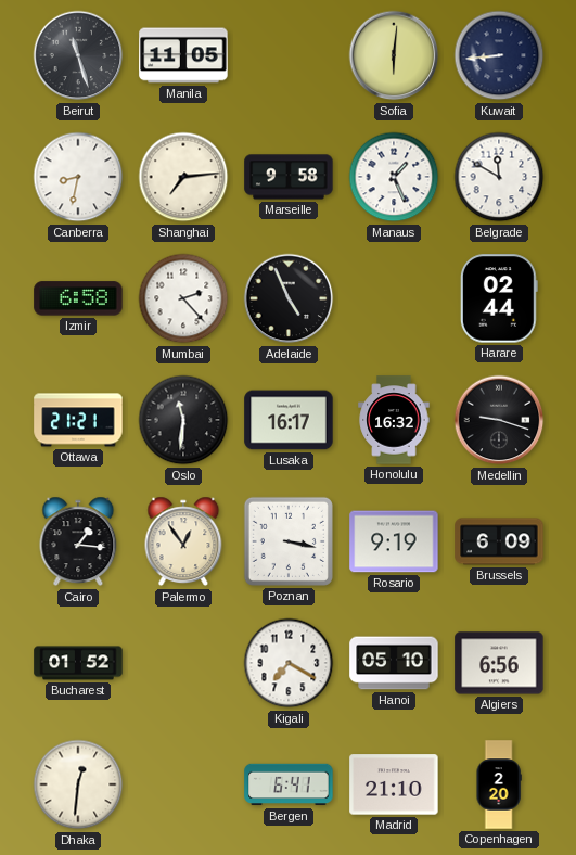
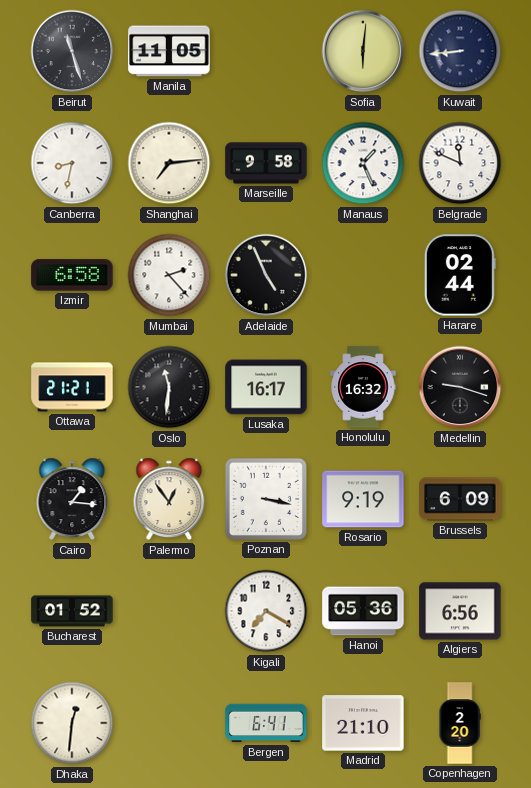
Belgrade: 11:50 -> 11:49
Hanoi: 05:10 -> 05:36
